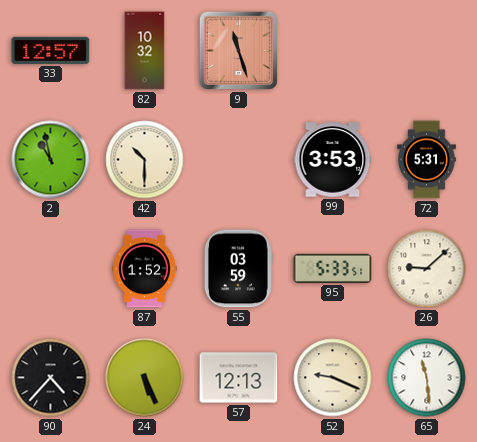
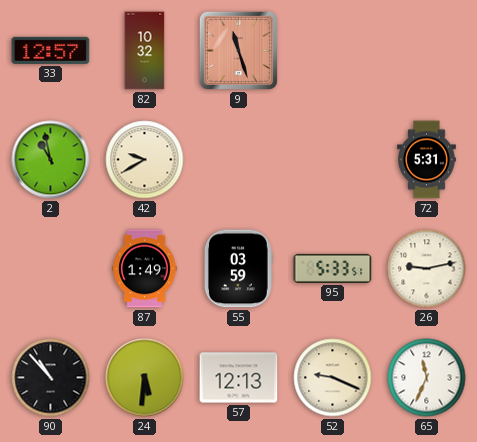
42: 10:30 -> 9:40
99: 3:53 -> none
87: 1:52 -> 1:49
26: 9:08 -> 9:13
90: 4:37 -> 10:53
24: 5:26 -> 5:31
65: 11:29 -> 11:34
